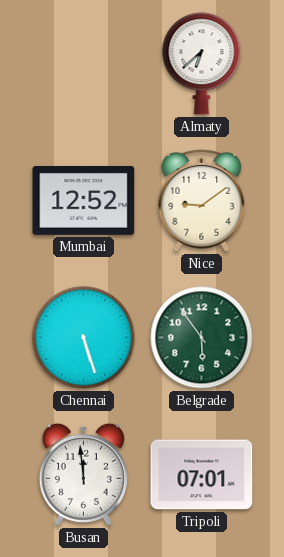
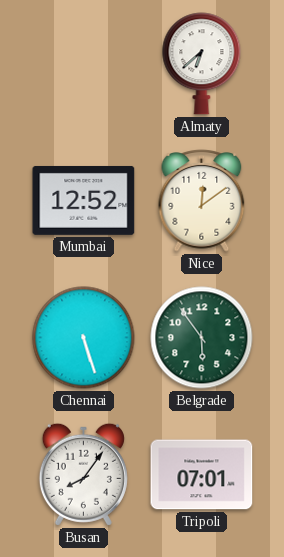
Nice: 9:09 -> 12:09
Busan: 11:59 -> 8:06
